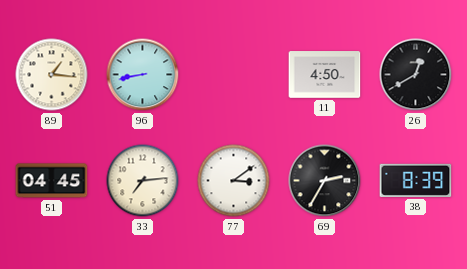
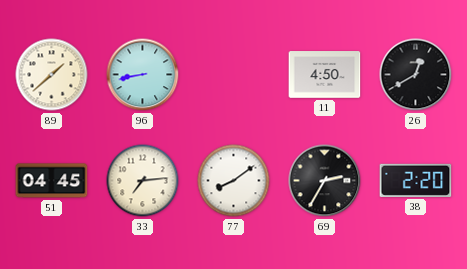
89: 1:16 -> 1:38
77: 3:09 -> 8:09
38: 8:39 -> 2:20
